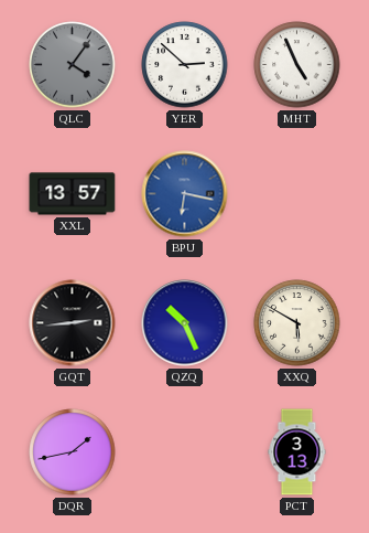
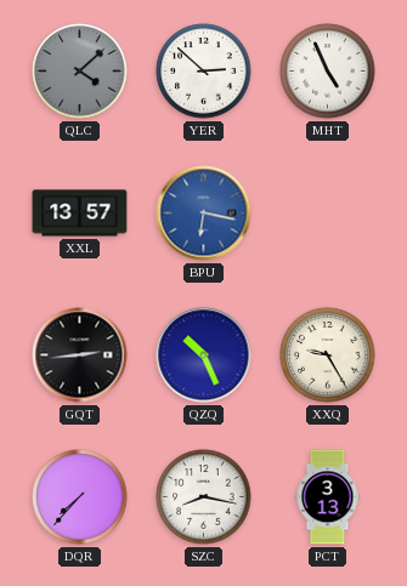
QLC: 4:06 -> 4:08
XXQ: 5:50 -> 9:25
DQR: 1:43 -> 7:37
SZC: none -> 8:17
